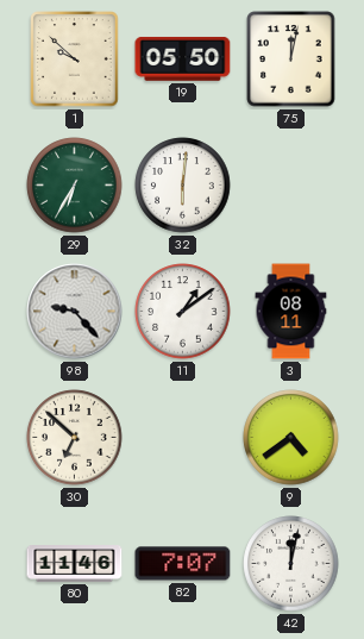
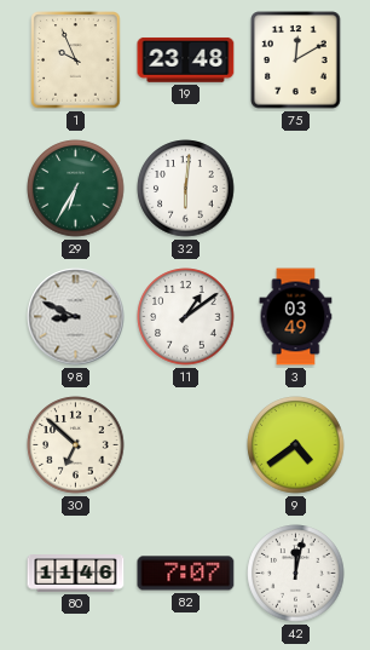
1: 9:52 -> 9:56
19: 05:50 -> 23:48
75: 12:02 -> 12:10
98: 9:23 -> 8:49
3: 08:11 -> 03:49
